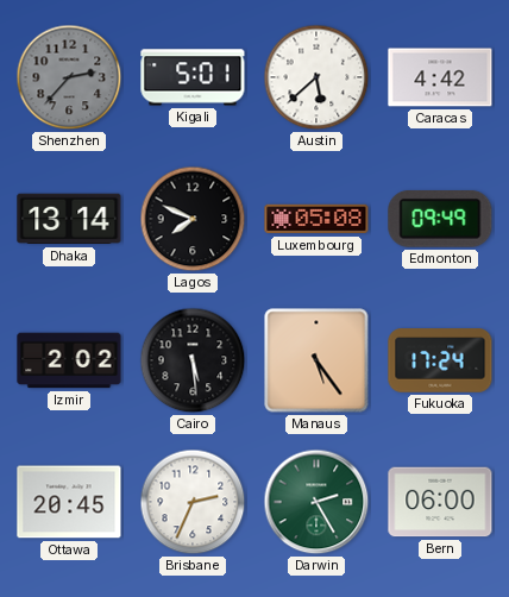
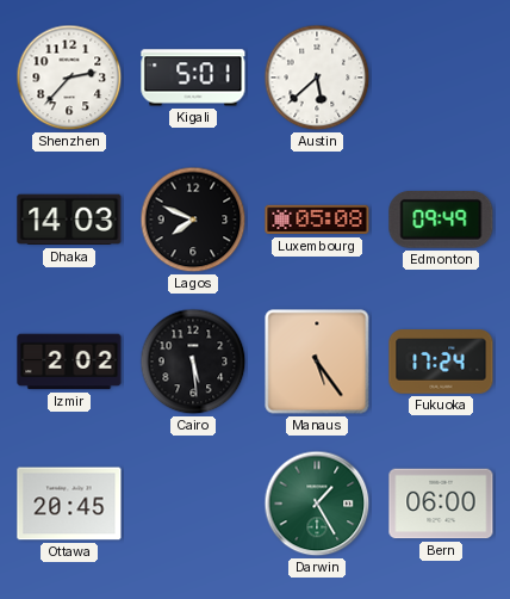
Shenzhen dial: grey -> white
Caracas: 4:42 -> none
Dhaka: 13:14 -> 14:03
Brisbane: 2:34 -> none
Darwin: 2:25 -> 1:25
